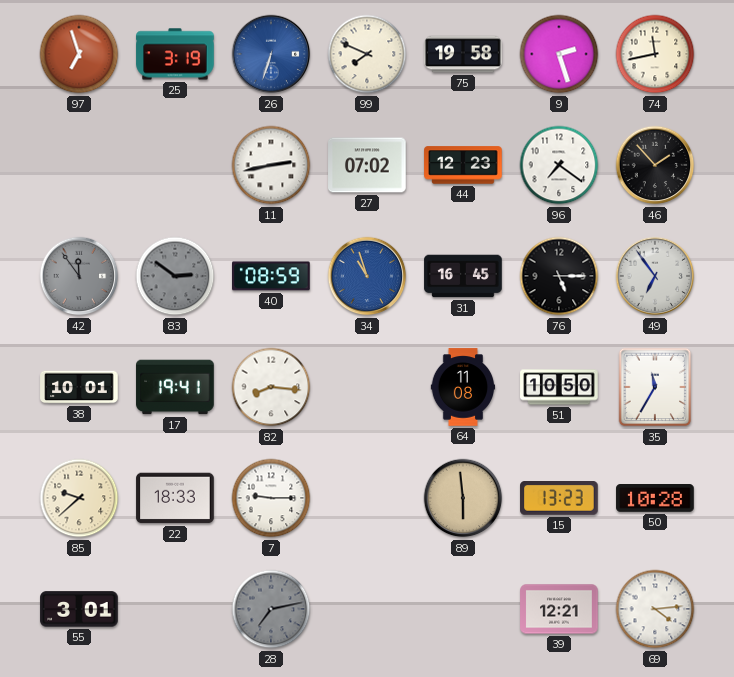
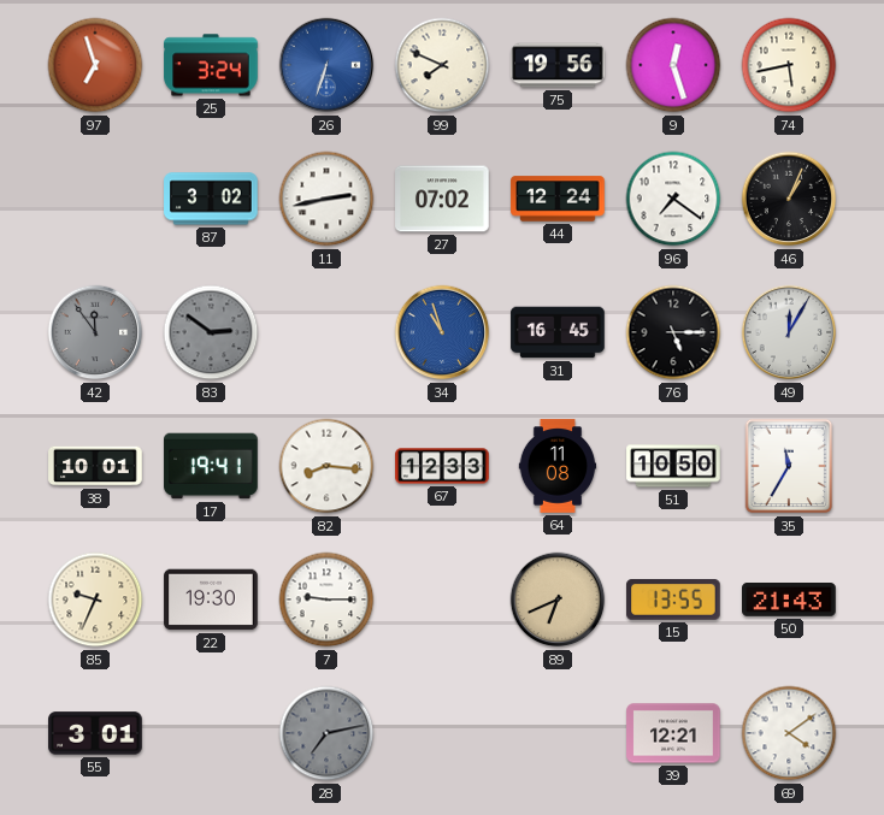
25: 3:19 -> 3:24
75: 19:58 -> 19:56
9: 2:27 -> 12:27
74: 11:43 -> 5:43
87: none -> 3:02
44: 12:23 -> 12:24
46: 1:53 -> 1:04
40: 08:59 -> none
49: 6:54 -> 12:05
67: none -> 12:33
85: 9:38 -> 9:34
22: 18:33 -> 19:30
89: 5:59 -> 6:41
15: 13:23 -> 13:55
50: 10:28 -> 21:43
69: 4:14 -> 4:09
